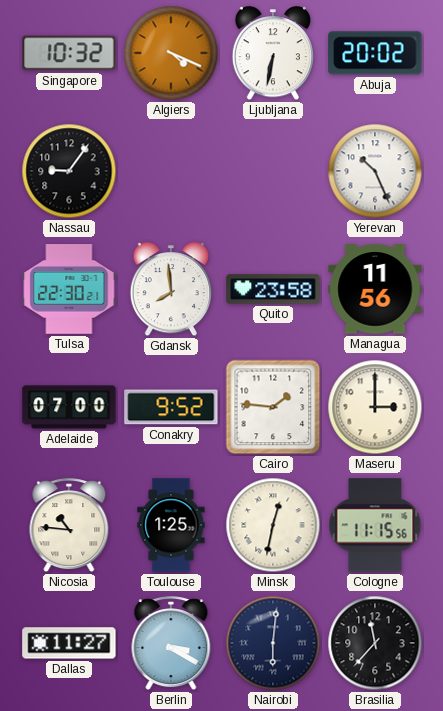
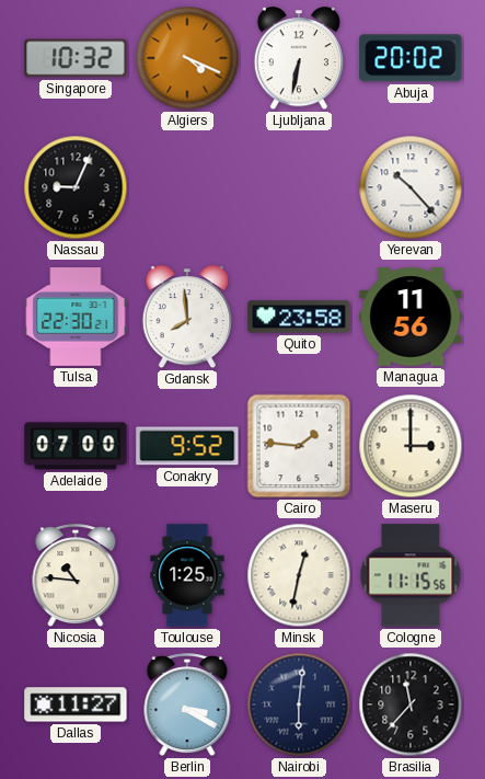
Nassau: 9:06 -> 9:04
Yerevan: 10:26 -> 10:23
